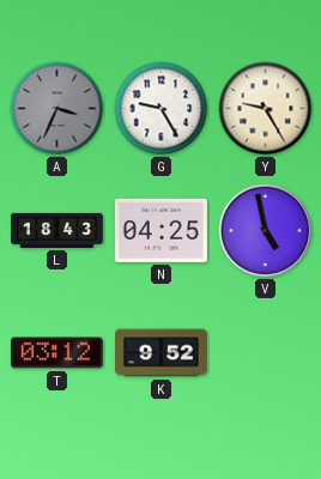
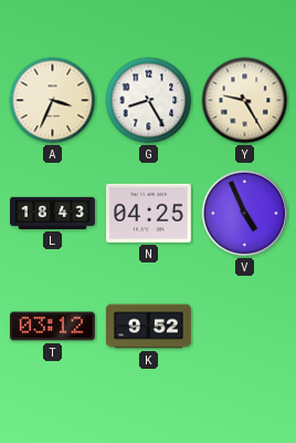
A dial: grey -> cream
G: 9:25 -> 8:25
V: 4:58 -> 4:56
